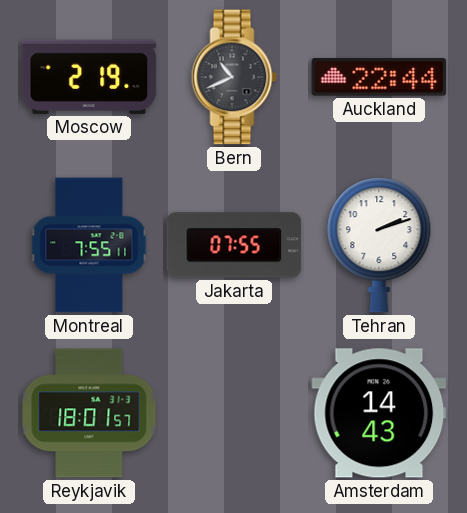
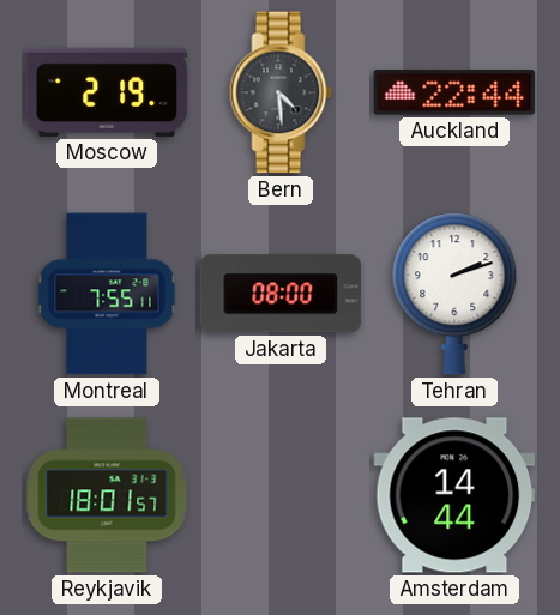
Bern: 10:41 -> 4:29
Jakarta: 07:55 -> 08:00
Amsterdam: 14:43 -> 14:44
